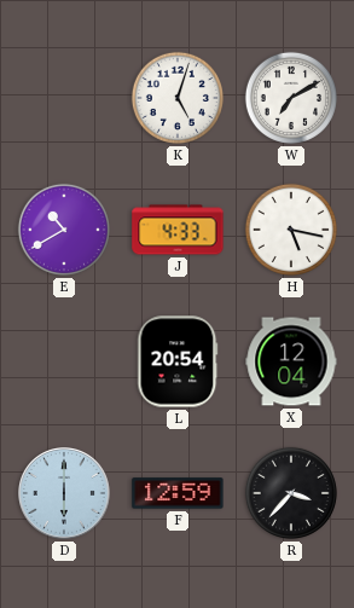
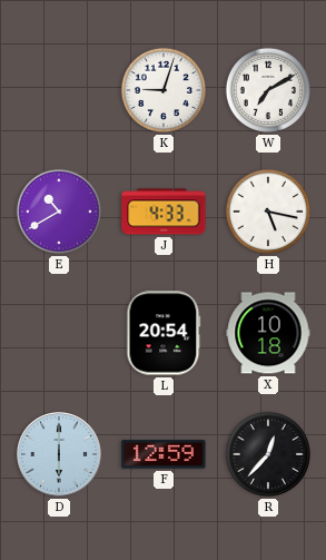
K: 5:03 -> 9:03
X: 12:04 -> 10:18
R: 3:37 -> 12:37
